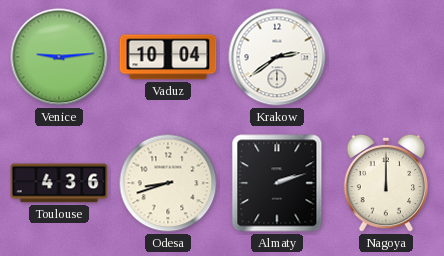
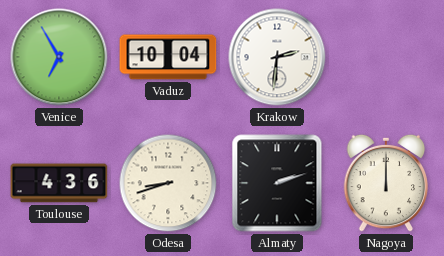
Venice: 9:14 -> 6:55
Krakow: 2:39 -> 2:31
